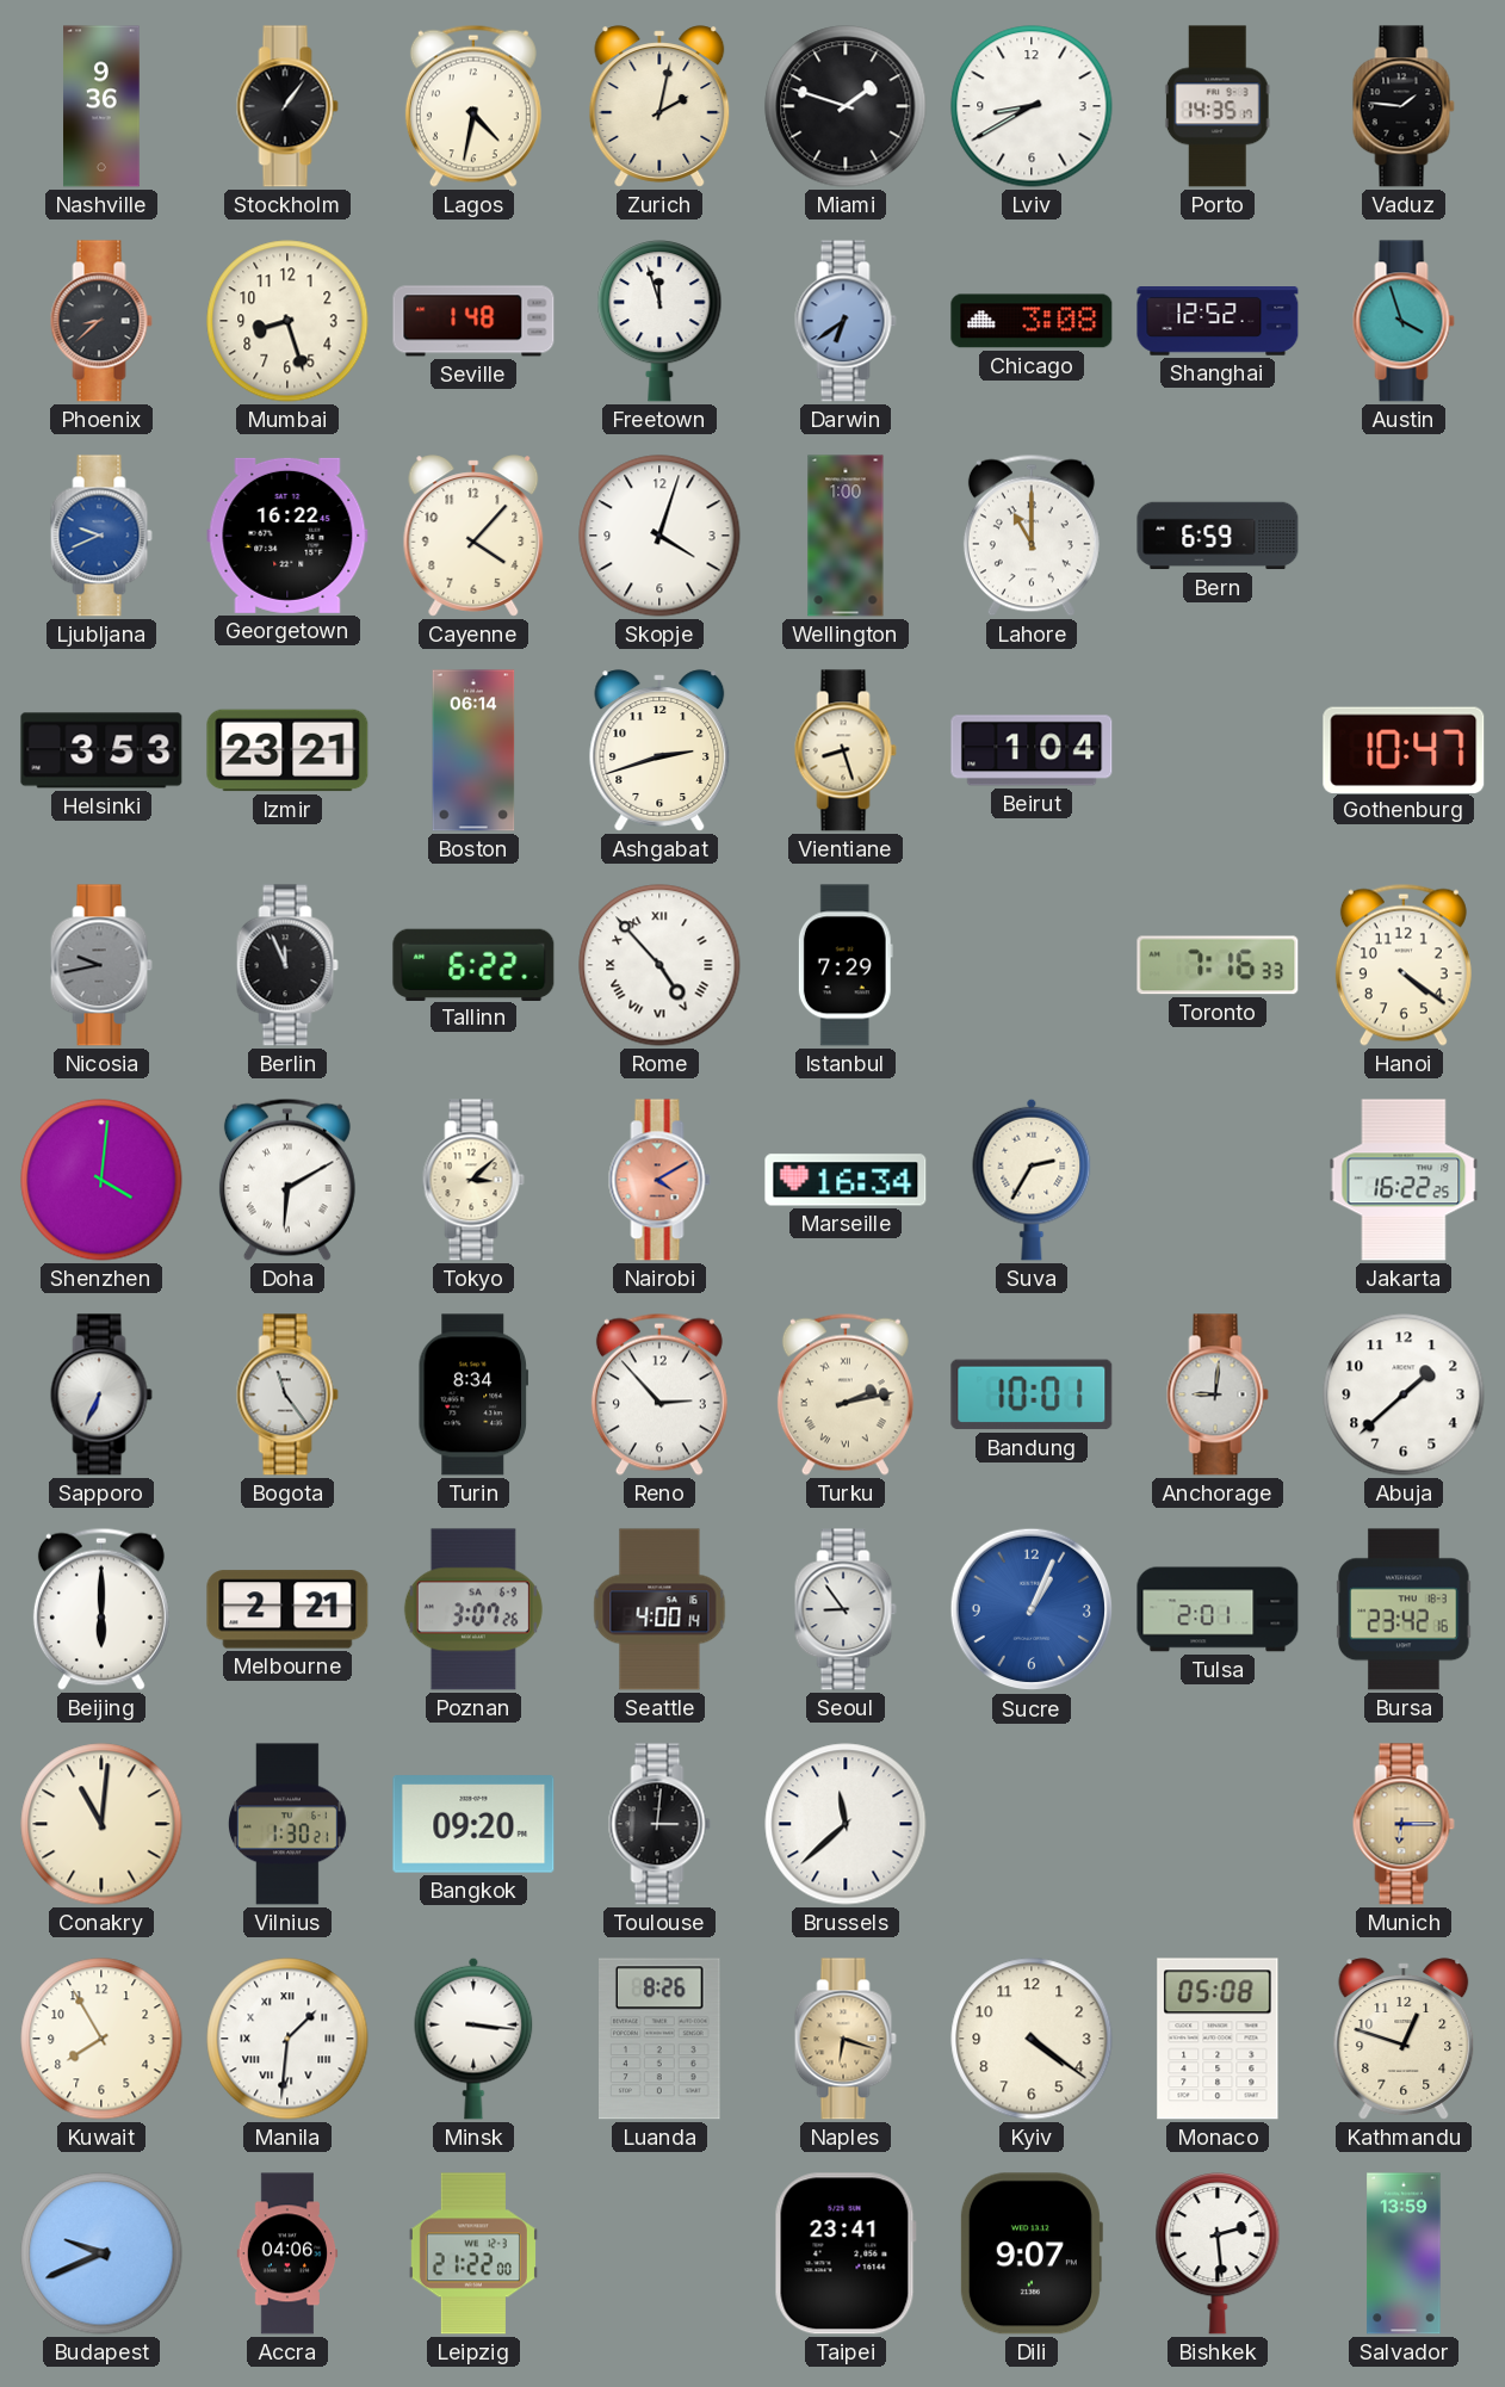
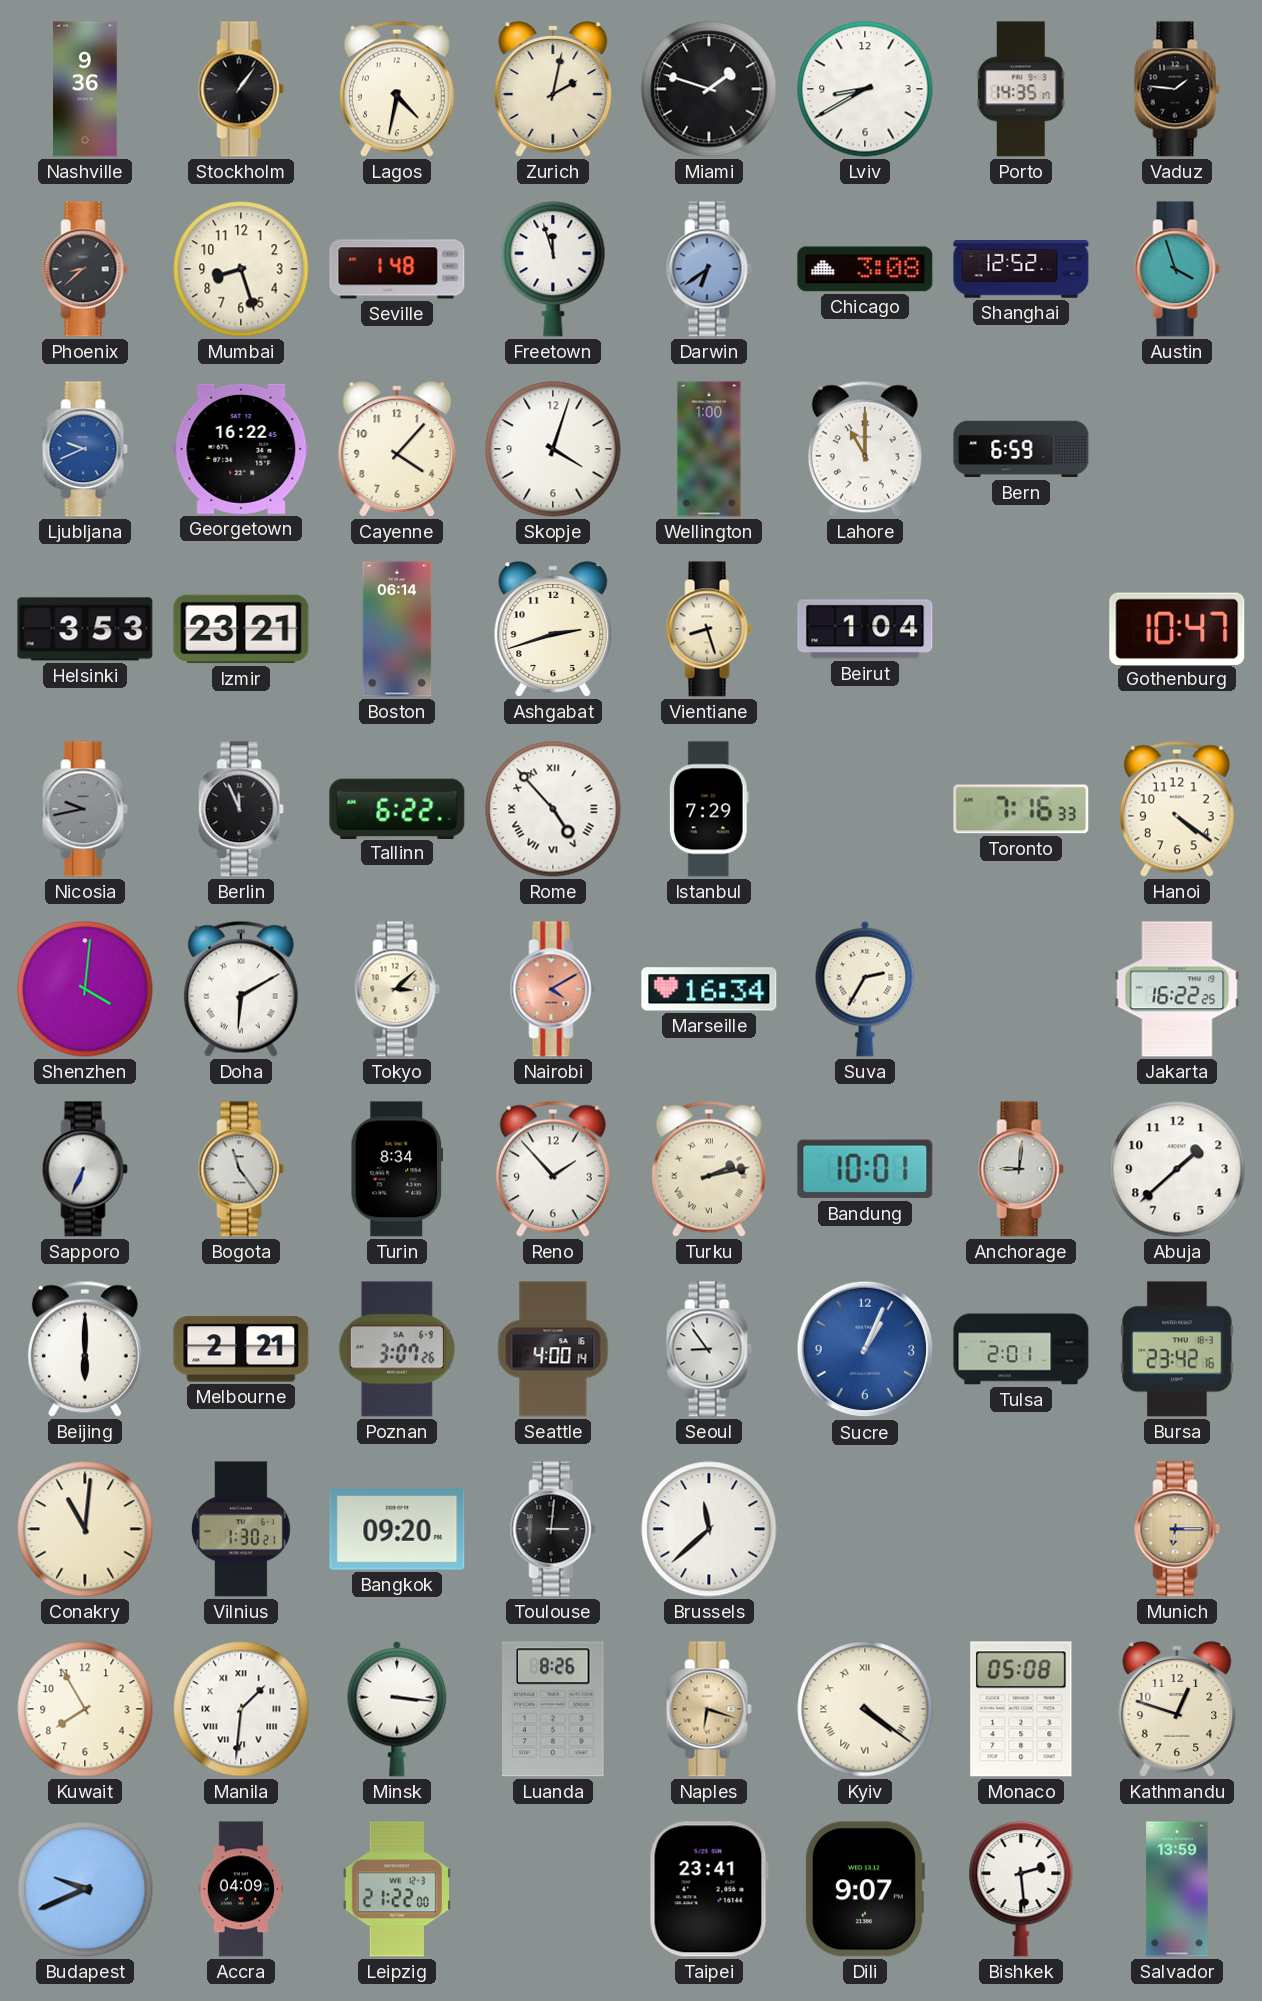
Reno: 2:53 -> 1:53
Kyiv numerals: Arabic -> Roman
Accra: 04:06 -> 04:09
